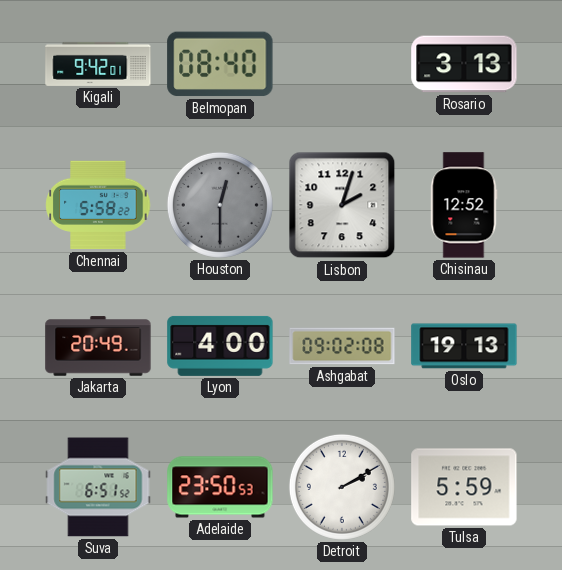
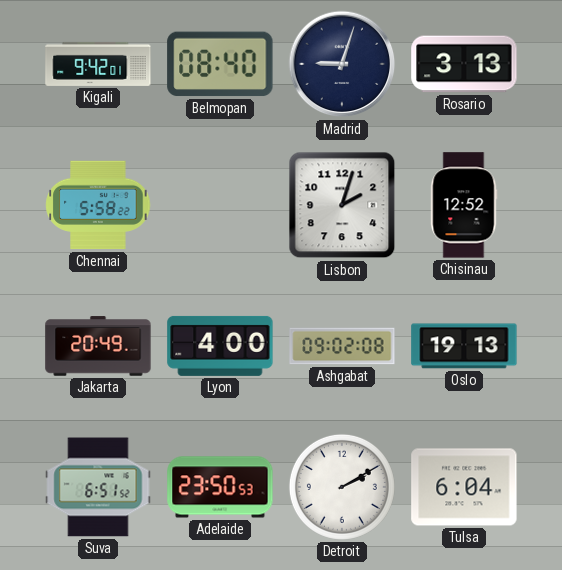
Madrid: none -> 9:03
Houston: 12:30 -> none
Tulsa: 5:59 -> 6:04
